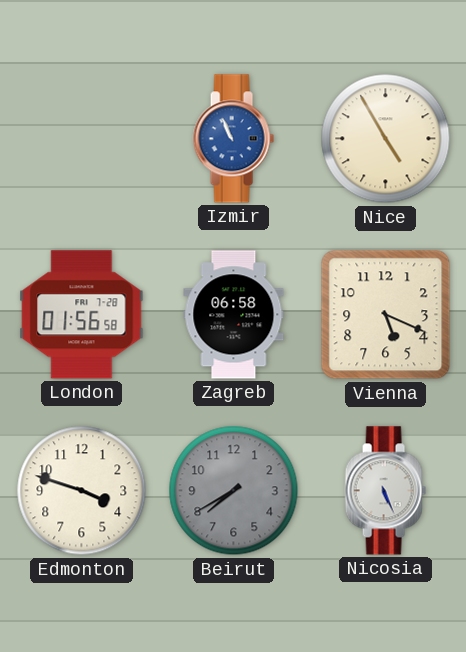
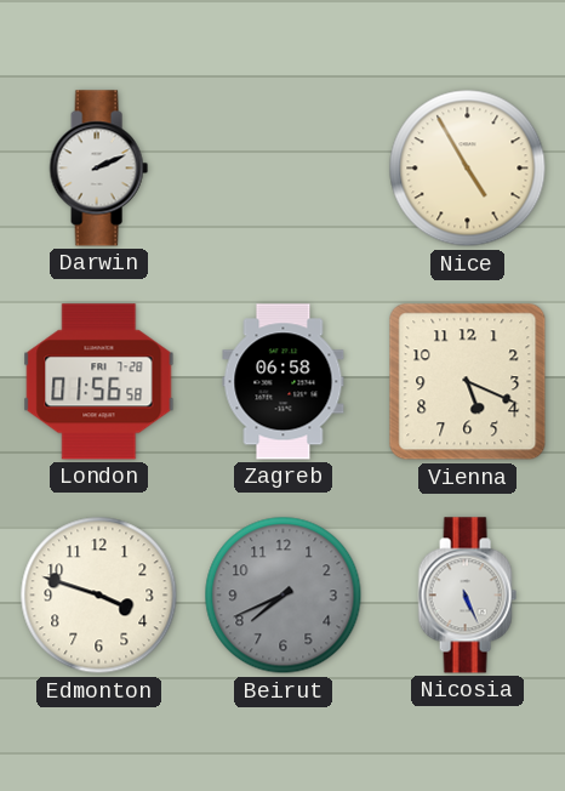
Darwin: none -> 2:11
Izmir: 10:56 -> none
Beirut: 7:40 -> 7:41
